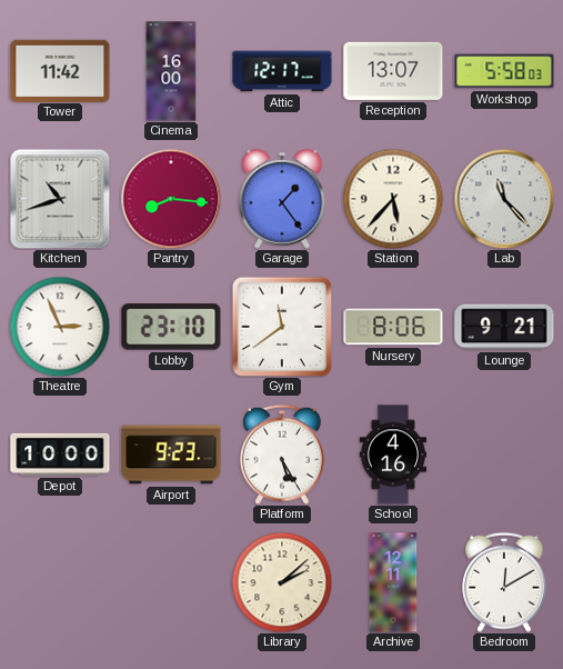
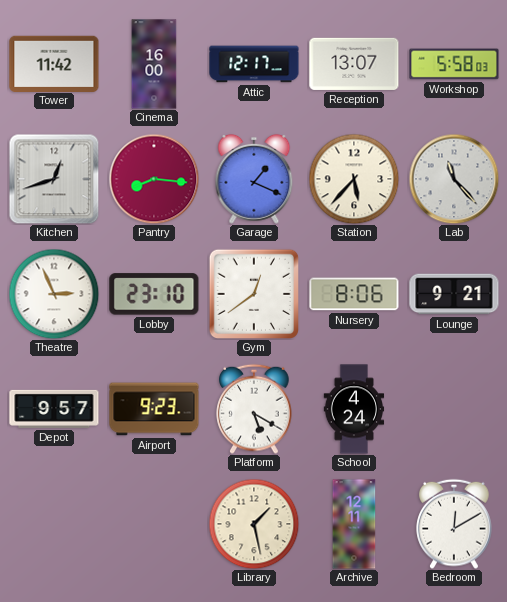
Kitchen: 10:42 -> 12:42
Garage: 1:24 -> 1:19
Gym: 11:39 -> 12:39
Depot: 10:00 -> 9:57
Platform: 5:25 -> 5:20
School: 4:16 -> 4:24
Library: 2:08 -> 1:28
